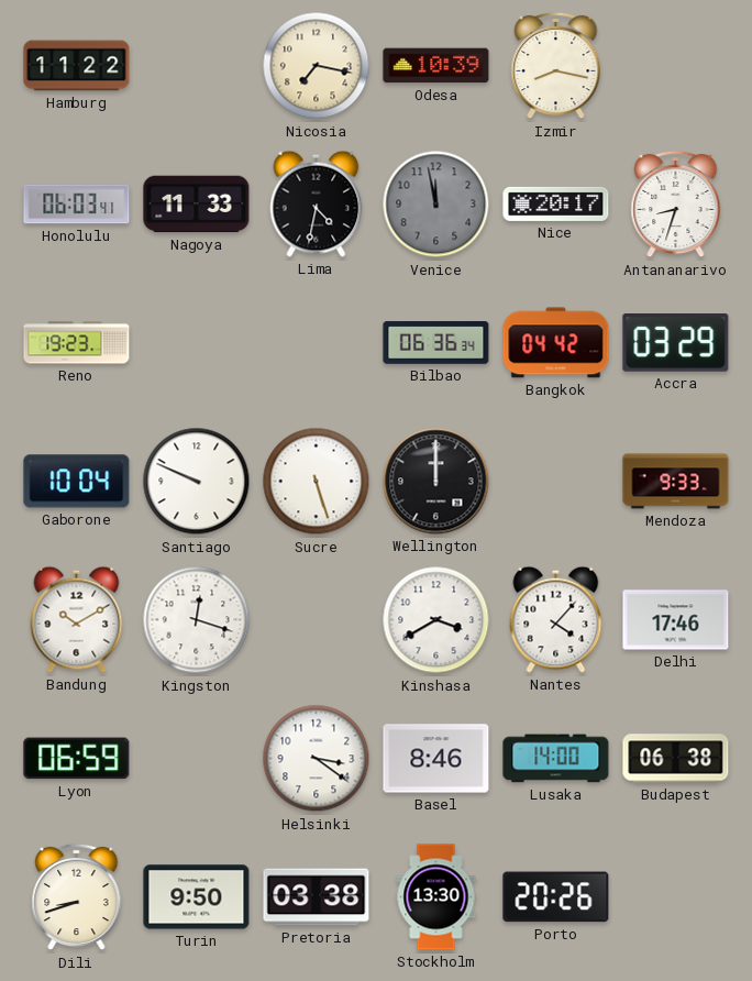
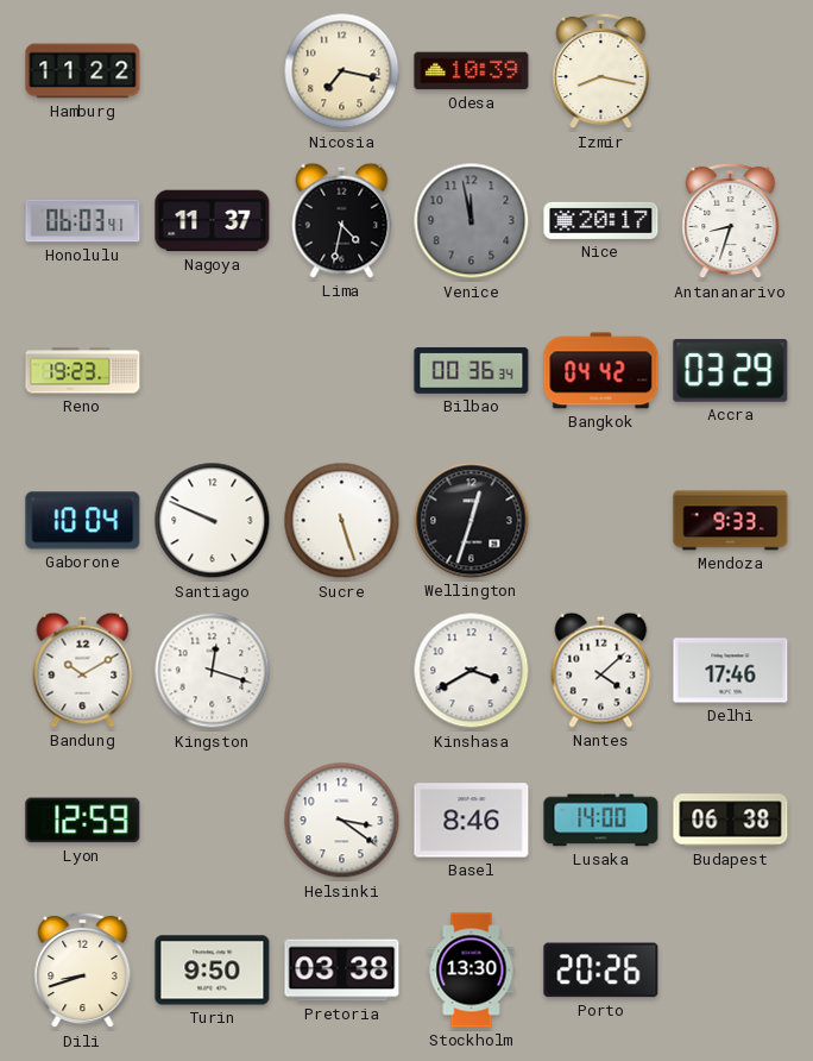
Nagoya: 11:33 -> 11:37
Bilbao: 06:36 -> 00:36
Wellington: 12:00 -> 12:33
Nantes: 4:07 -> 4:08
Lyon: 06:59 -> 12:59
